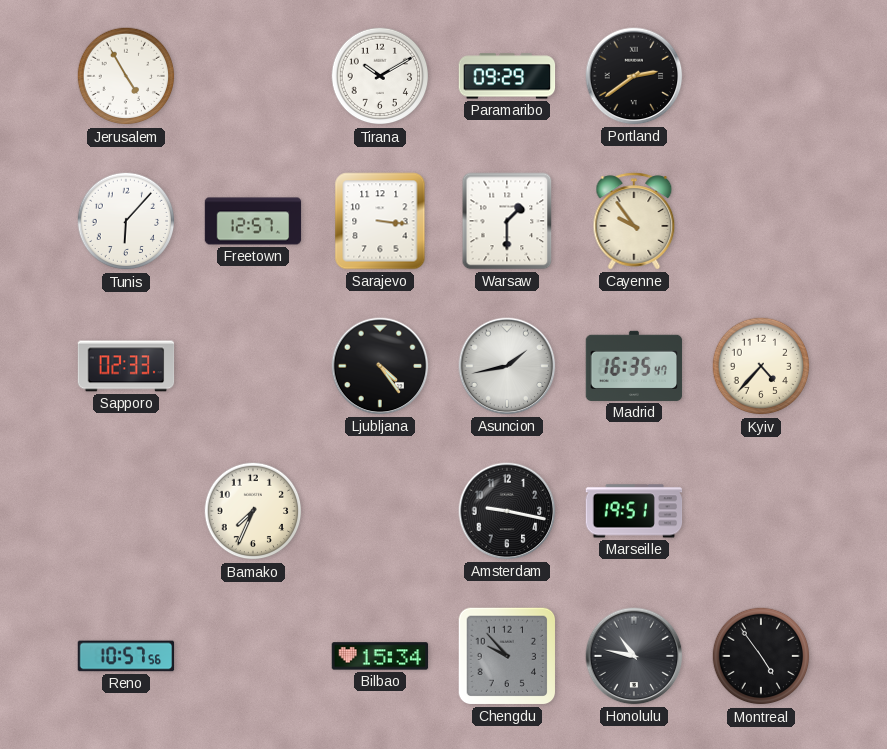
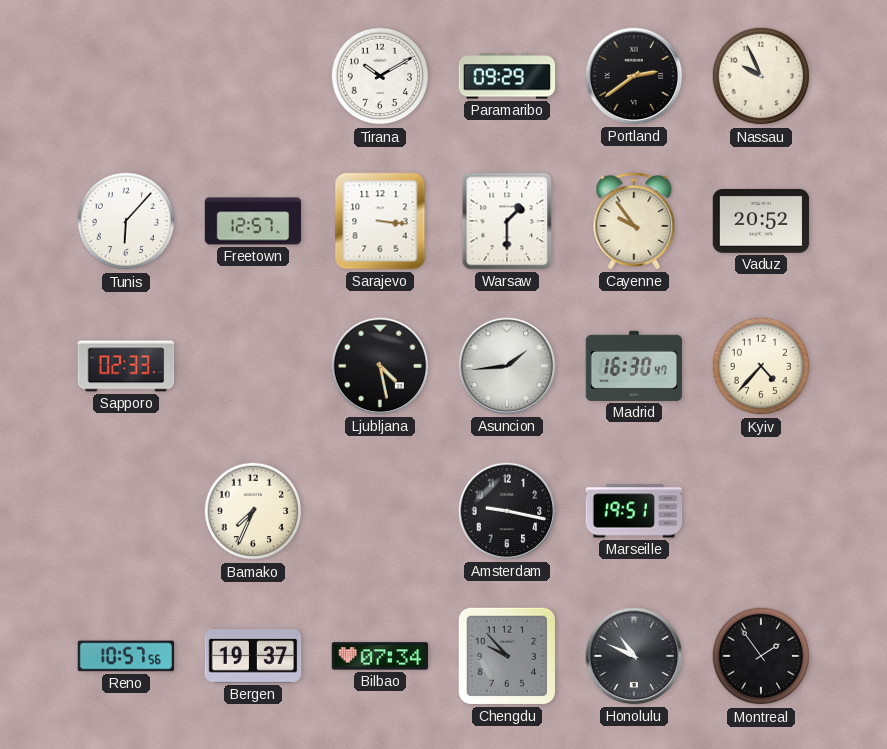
Jerusalem: 4:55 -> none
Nassau: none -> 9:56
Vaduz: none -> 20:52
Ljubljana: 4:24 -> 4:28
Asuncion: 1:43 -> 1:44
Madrid: 16:35 -> 16:30
Bergen: none -> 19:37
Bilbao: 15:34 -> 07:34
Honolulu: 10:47 -> 10:49
Montreal: 4:54 -> 1:54
